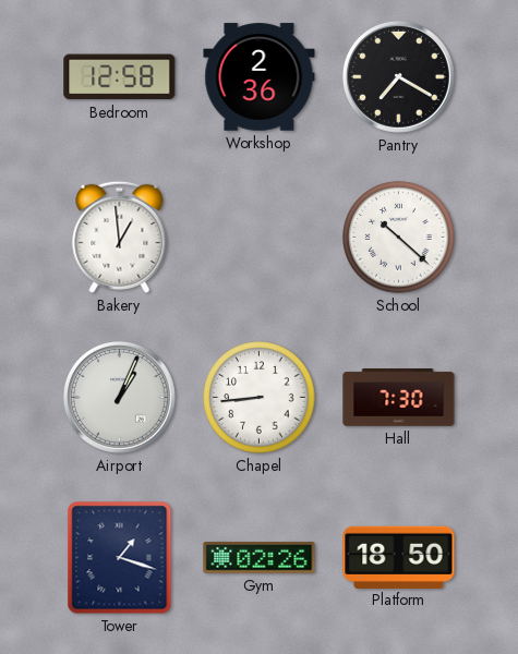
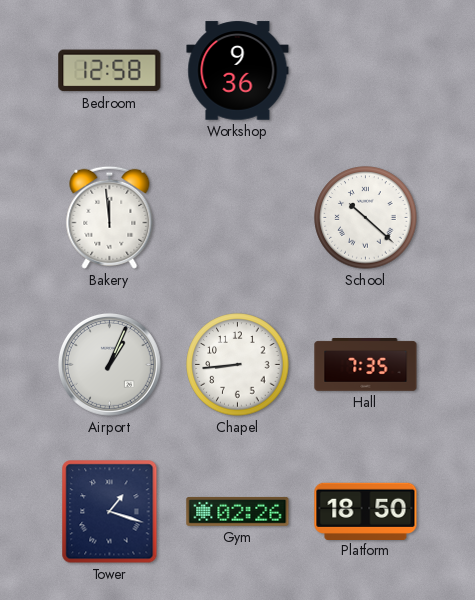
Workshop: 2:36 -> 9:36
Pantry: 7:20 -> none
Bakery: 12:59 -> 11:59
Hall: 7:30 -> 7:35
